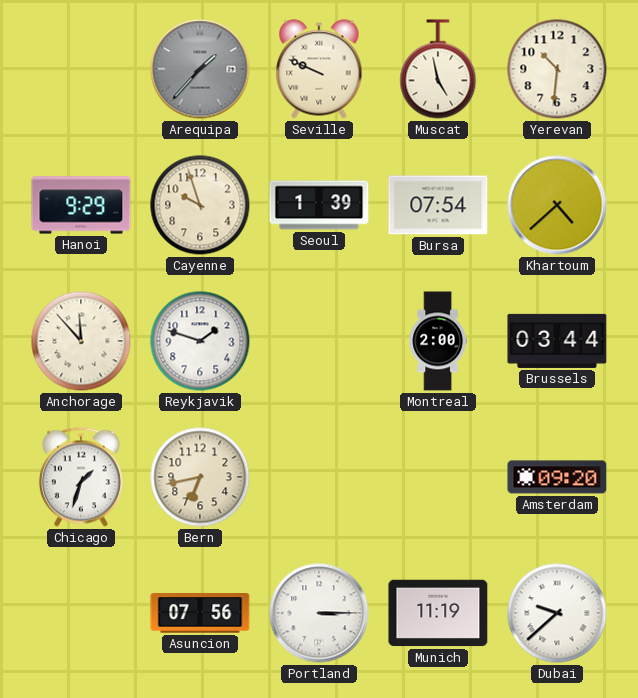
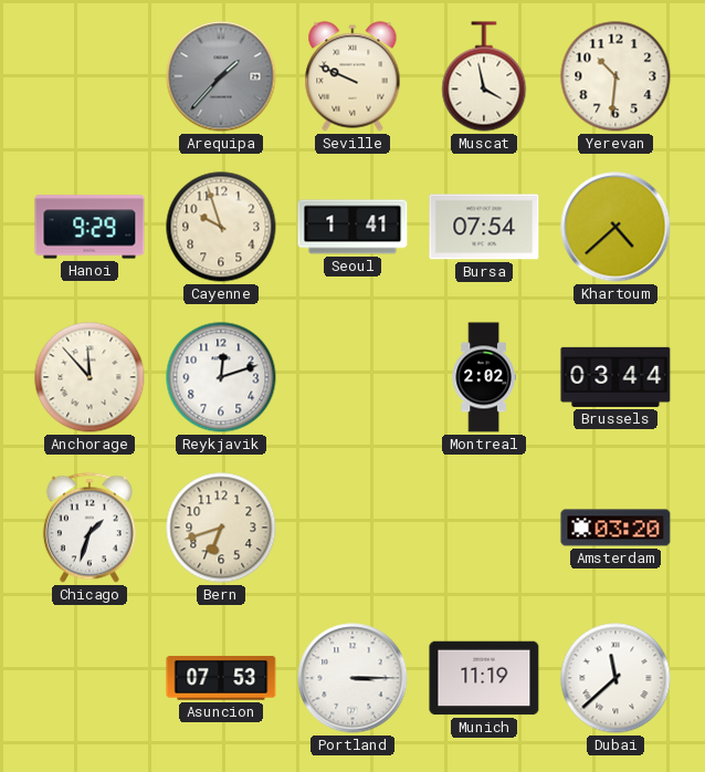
Muscat: 4:58 -> 3:58
Seoul: 1:39 -> 1:41
Reykjavik: 1:48 -> 12:12
Montreal: 2:00 -> 2:02
Bern: 6:43 -> 6:42
Amsterdam: 09:20 -> 03:20
Asuncion: 07:56 -> 07:53
Dubai: 9:38 -> 11:38
